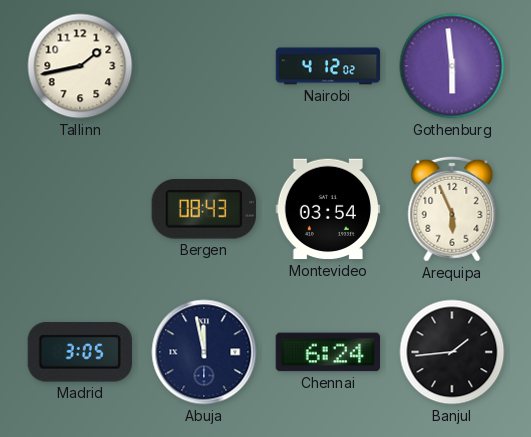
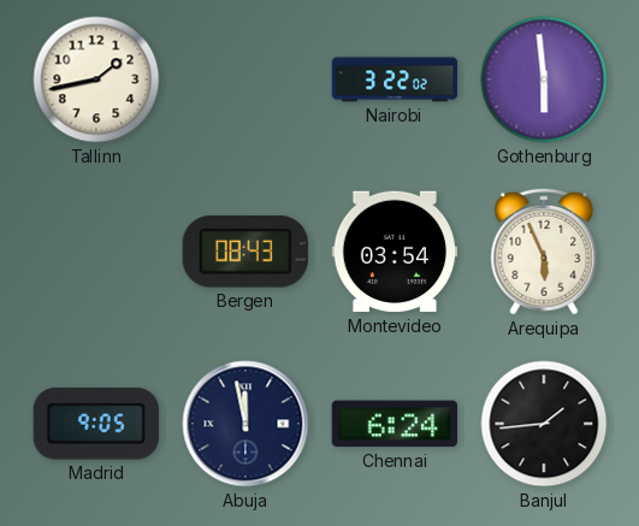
Nairobi: 4:12 -> 3:22
Madrid: 3:05 -> 9:05
